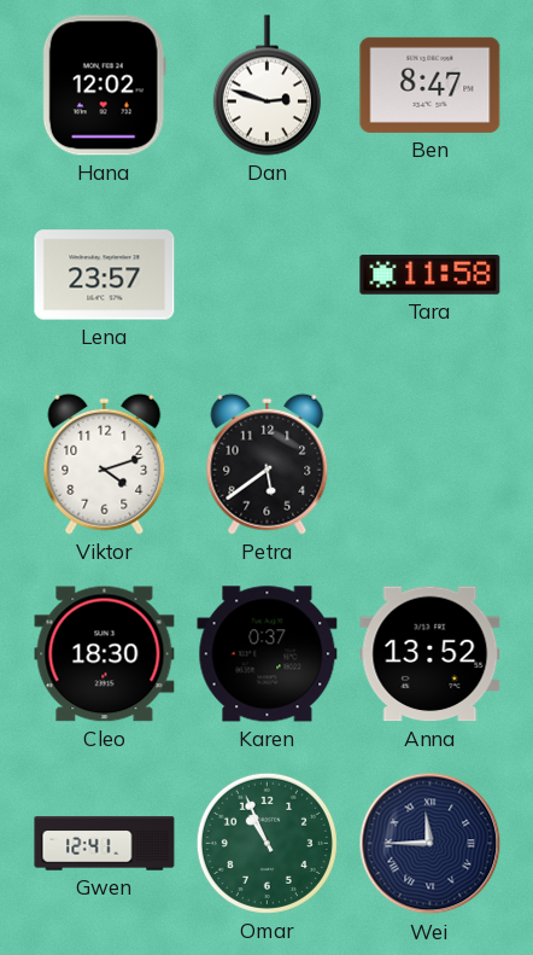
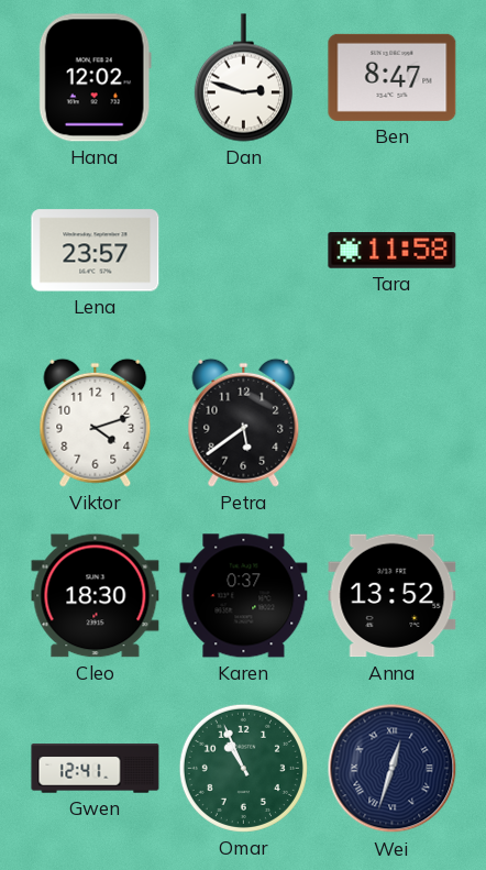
Wei: 11:45 -> 12:33
